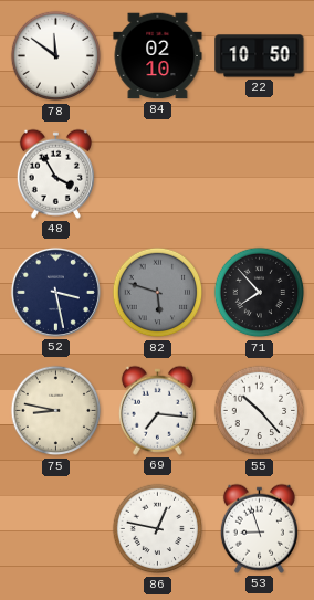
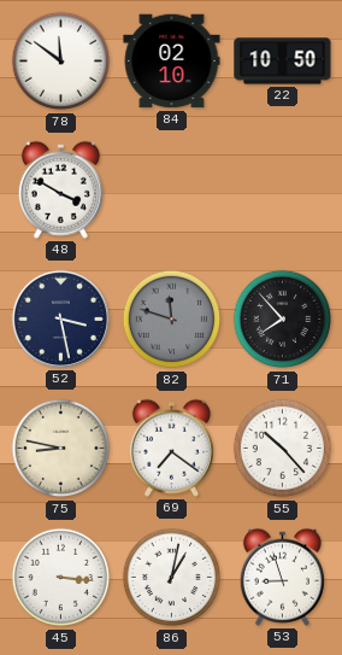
48: 3:55 -> 3:50
82: 5:48 -> 11:48
69: 7:16 -> 7:21
45: none -> 3:16
86: 12:47 -> 1:02
